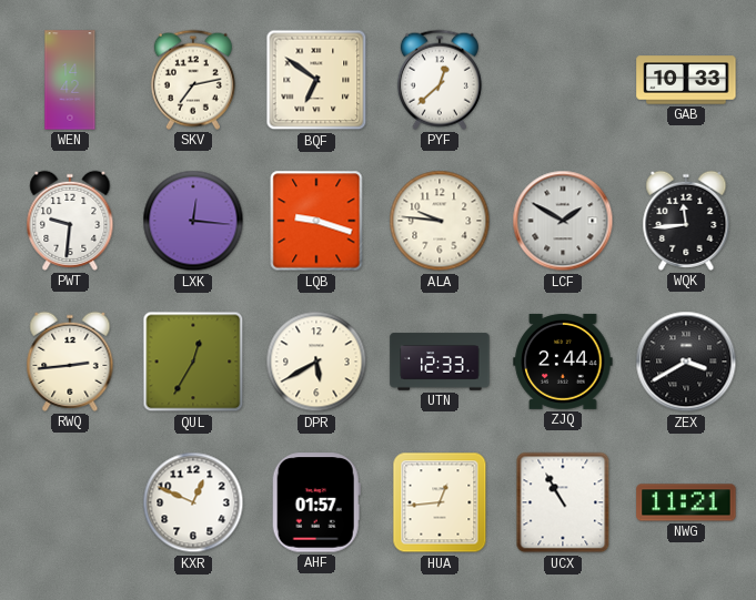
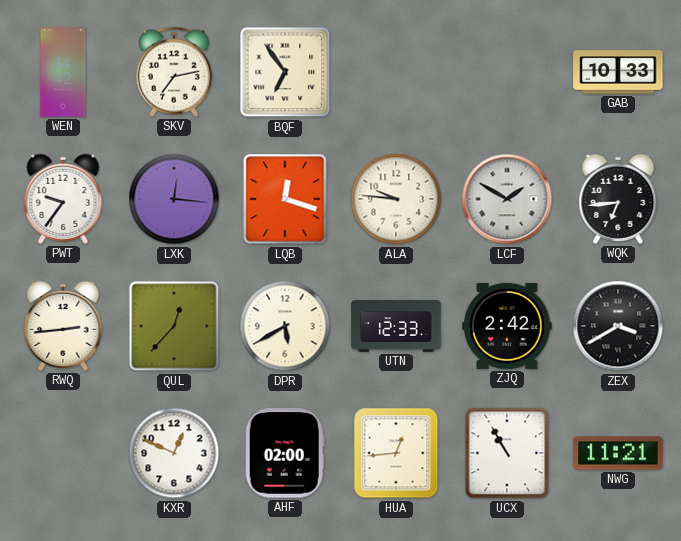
BQF: 6:51 -> 6:54
PYF: 12:38 -> none
PWT: 9:31 -> 9:36
LQB: 9:18 -> 12:18
WQK: 11:44 -> 6:44
QUL: 12:35 -> 12:37
ZJQ: 2:44 -> 2:42
AHF: 01:57 -> 02:00
